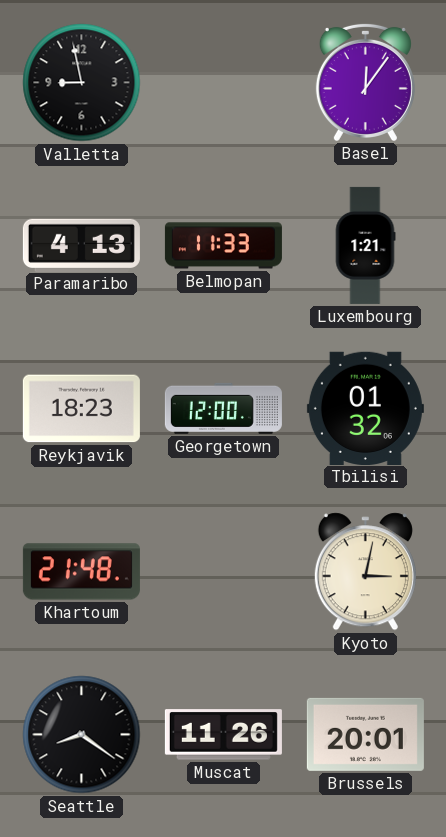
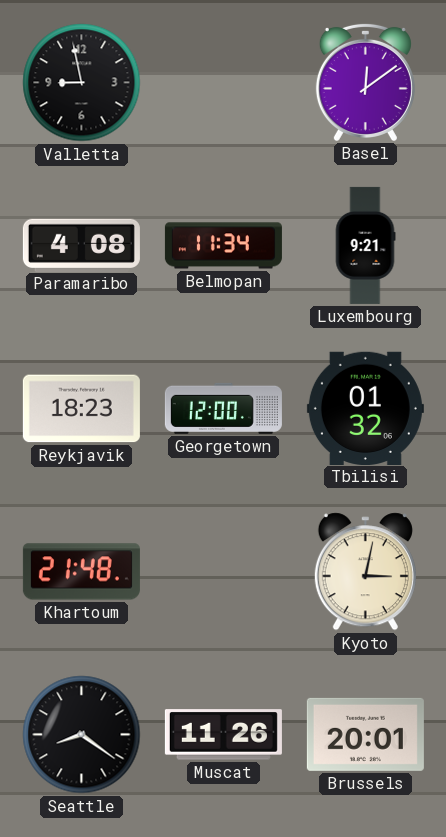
Basel: 12:06 -> 12:09
Paramaribo: 4:13 -> 4:08
Belmopan: 11:33 -> 11:34
Luxembourg: 1:21 -> 9:21
